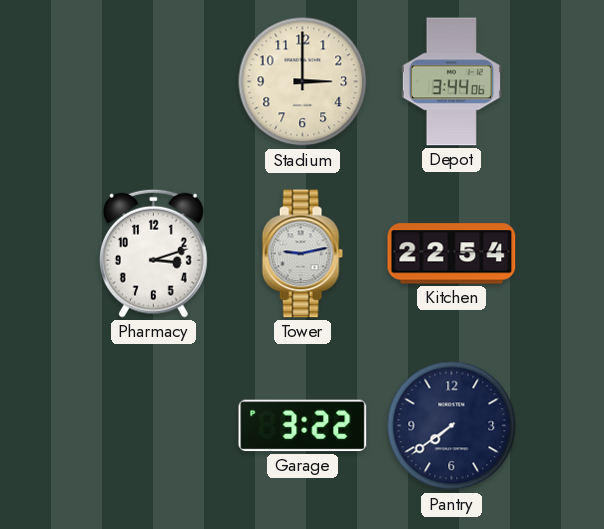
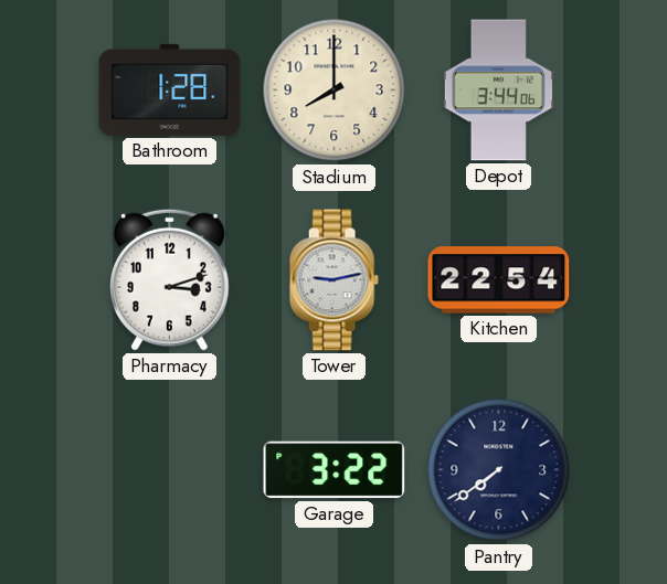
Bathroom: none -> 1:28
Stadium: 3:00 -> 8:00
